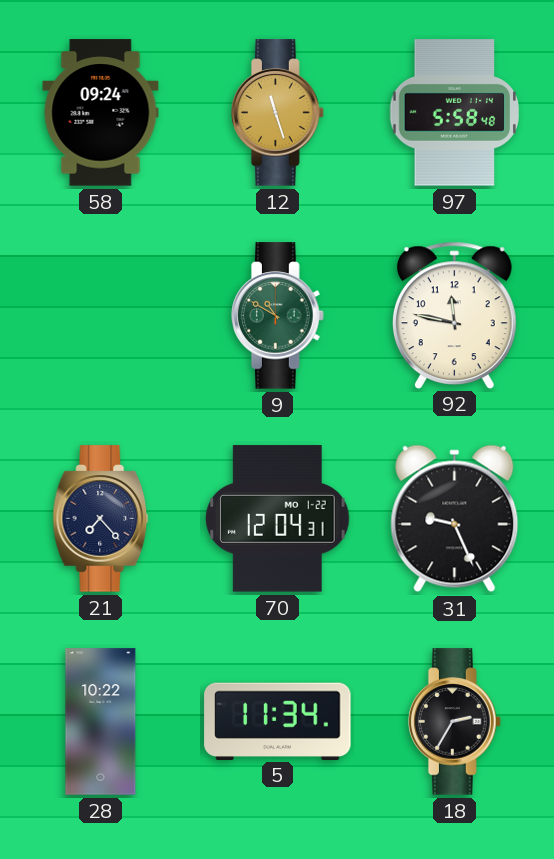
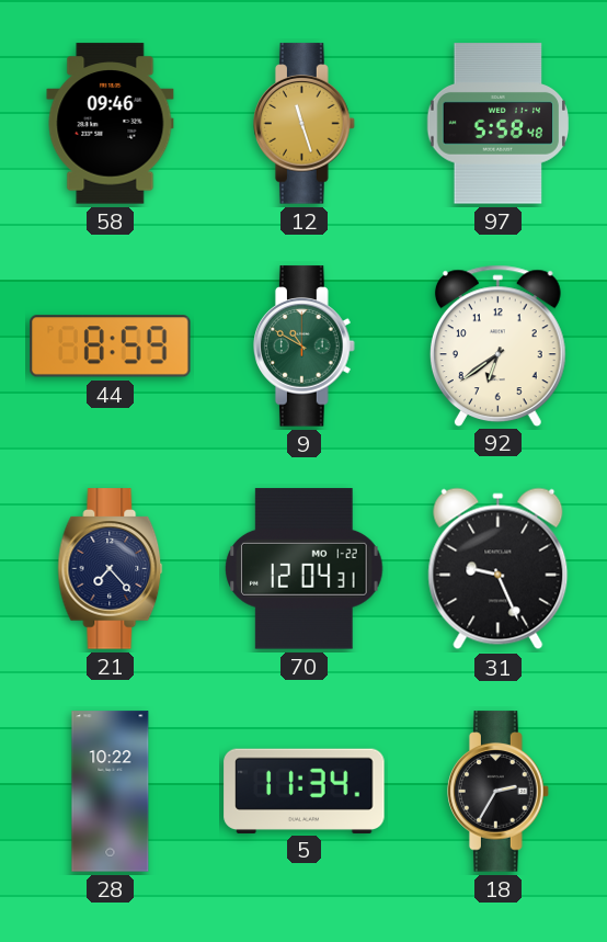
58: 09:24 -> 09:46
44: none -> 8:59
92: 11:47 -> 6:39
